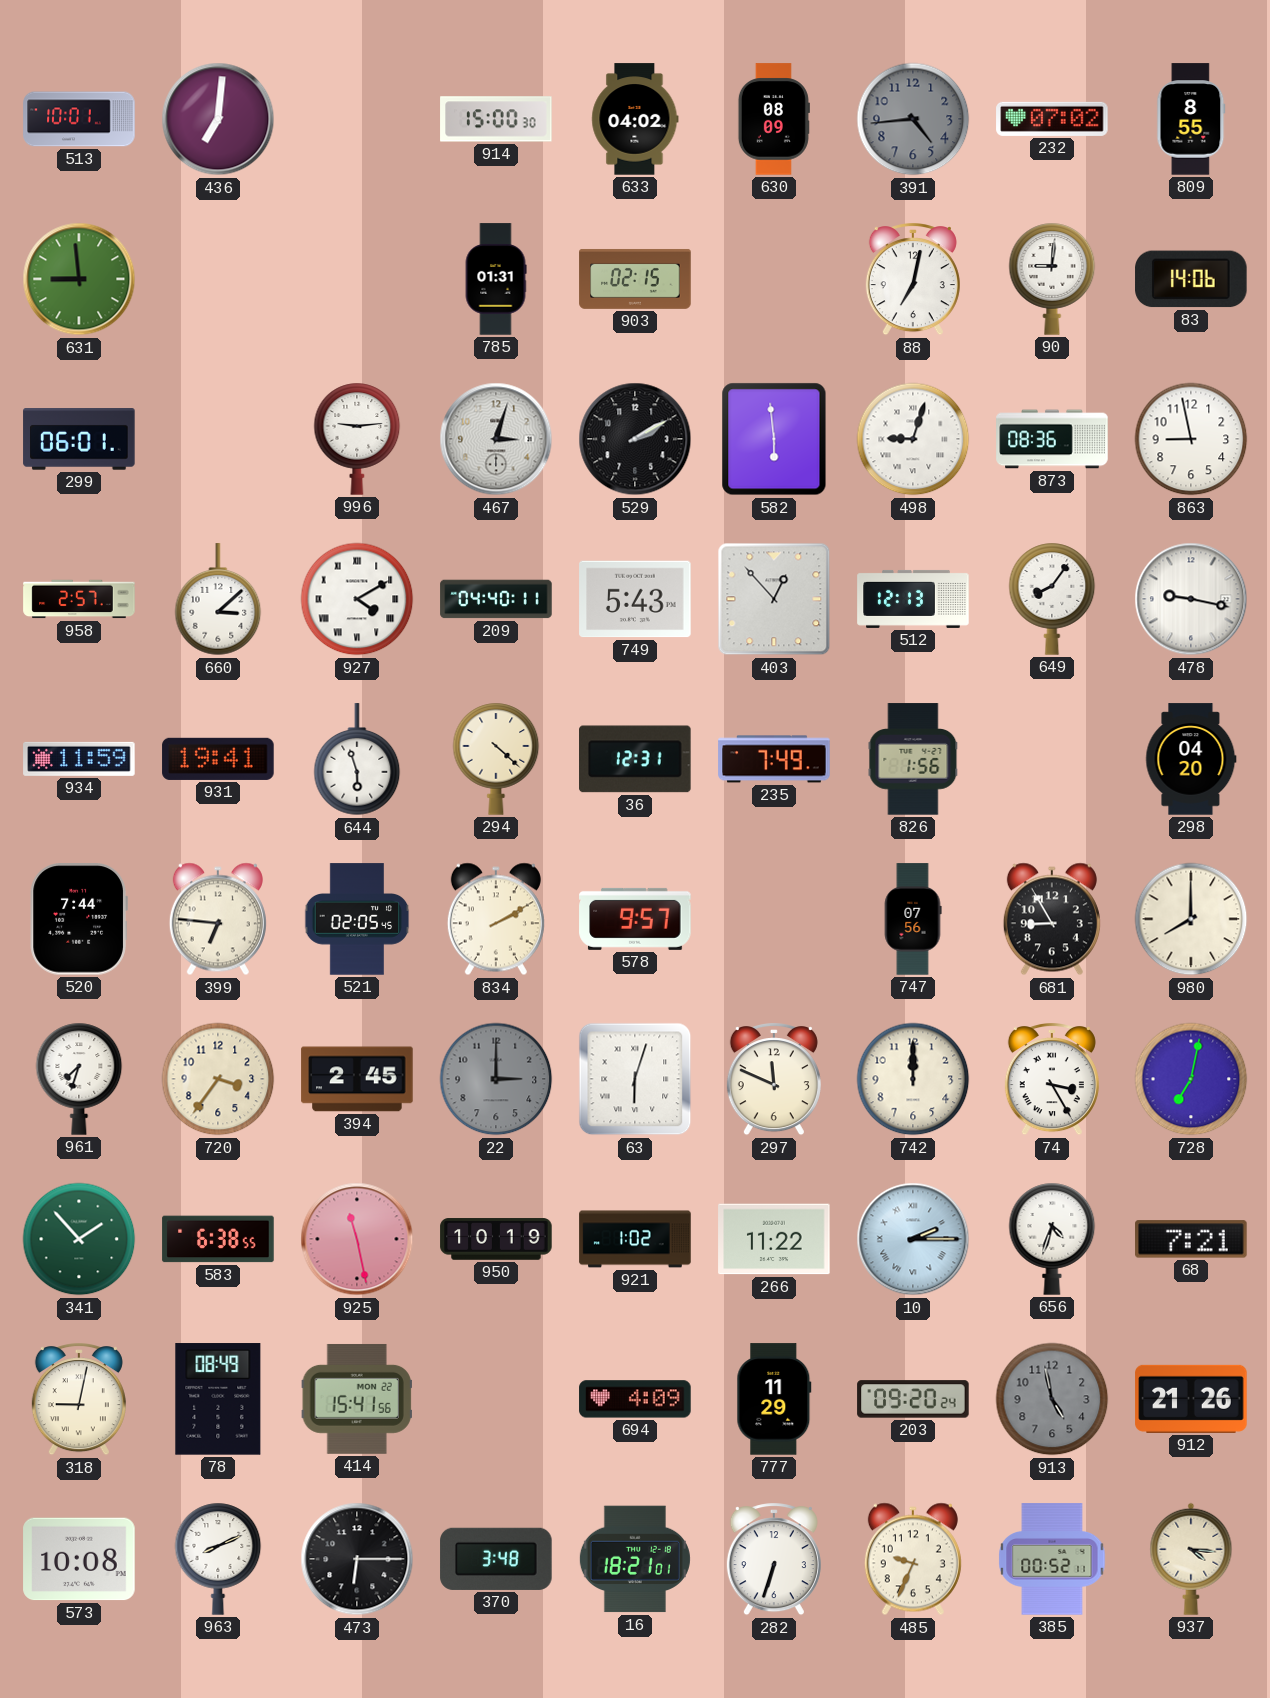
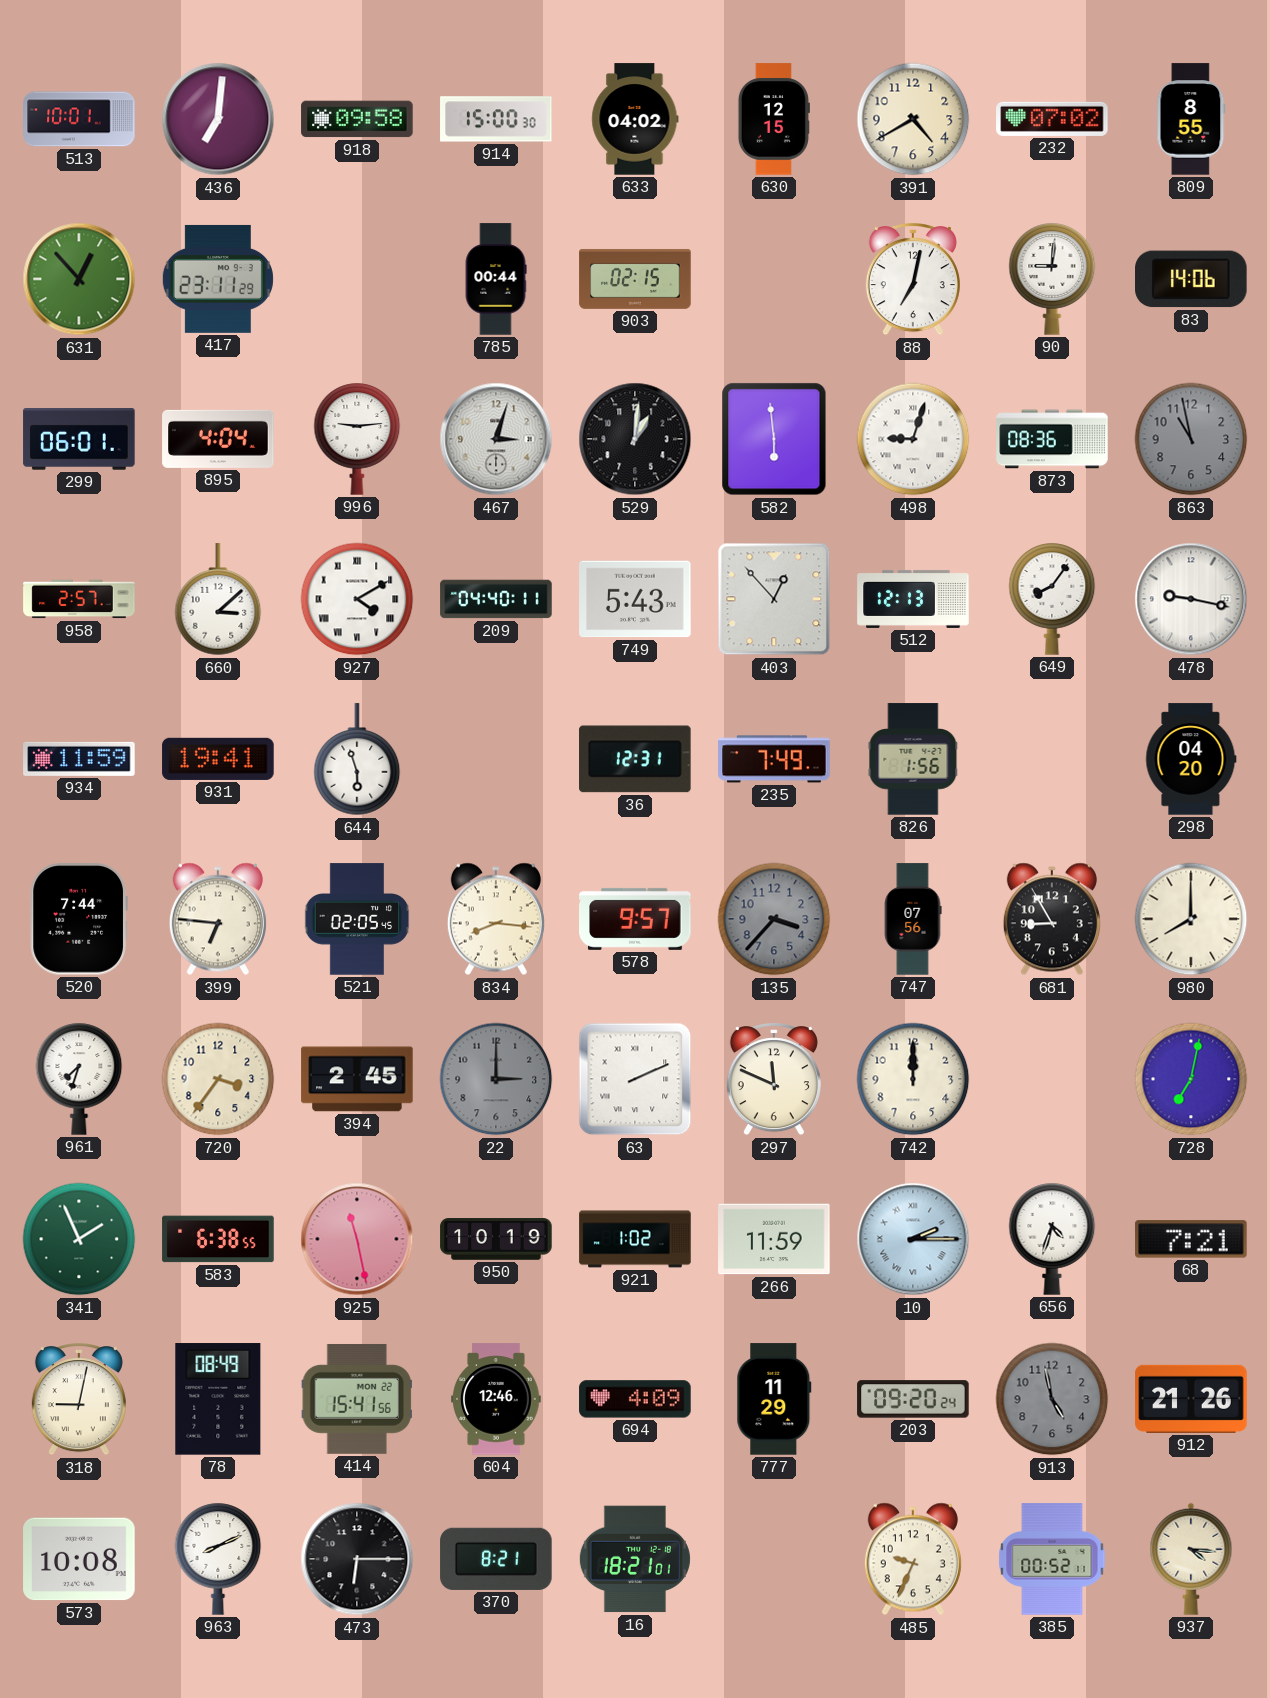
918: none -> 09:58
630: 08:09 -> 12:15
391: 4:44 -> 4:40
391 dial: grey -> cream
631: 8:59 -> 12:53
417: none -> 23:11
785: 01:31 -> 00:44
895: none -> 4:04
529: 2:10 -> 1:01
863: 8:58 -> 10:58
863 dial: white -> grey
294: 4:22 -> none
834: 2:10 -> 8:16
135: none -> 3:37
63: 6:03 -> 2:11
74: 3:25 -> none
341: 1:53 -> 1:56
266: 11:22 -> 11:59
604: none -> 12:46
370: 3:48 -> 8:21
282: 6:33 -> none
